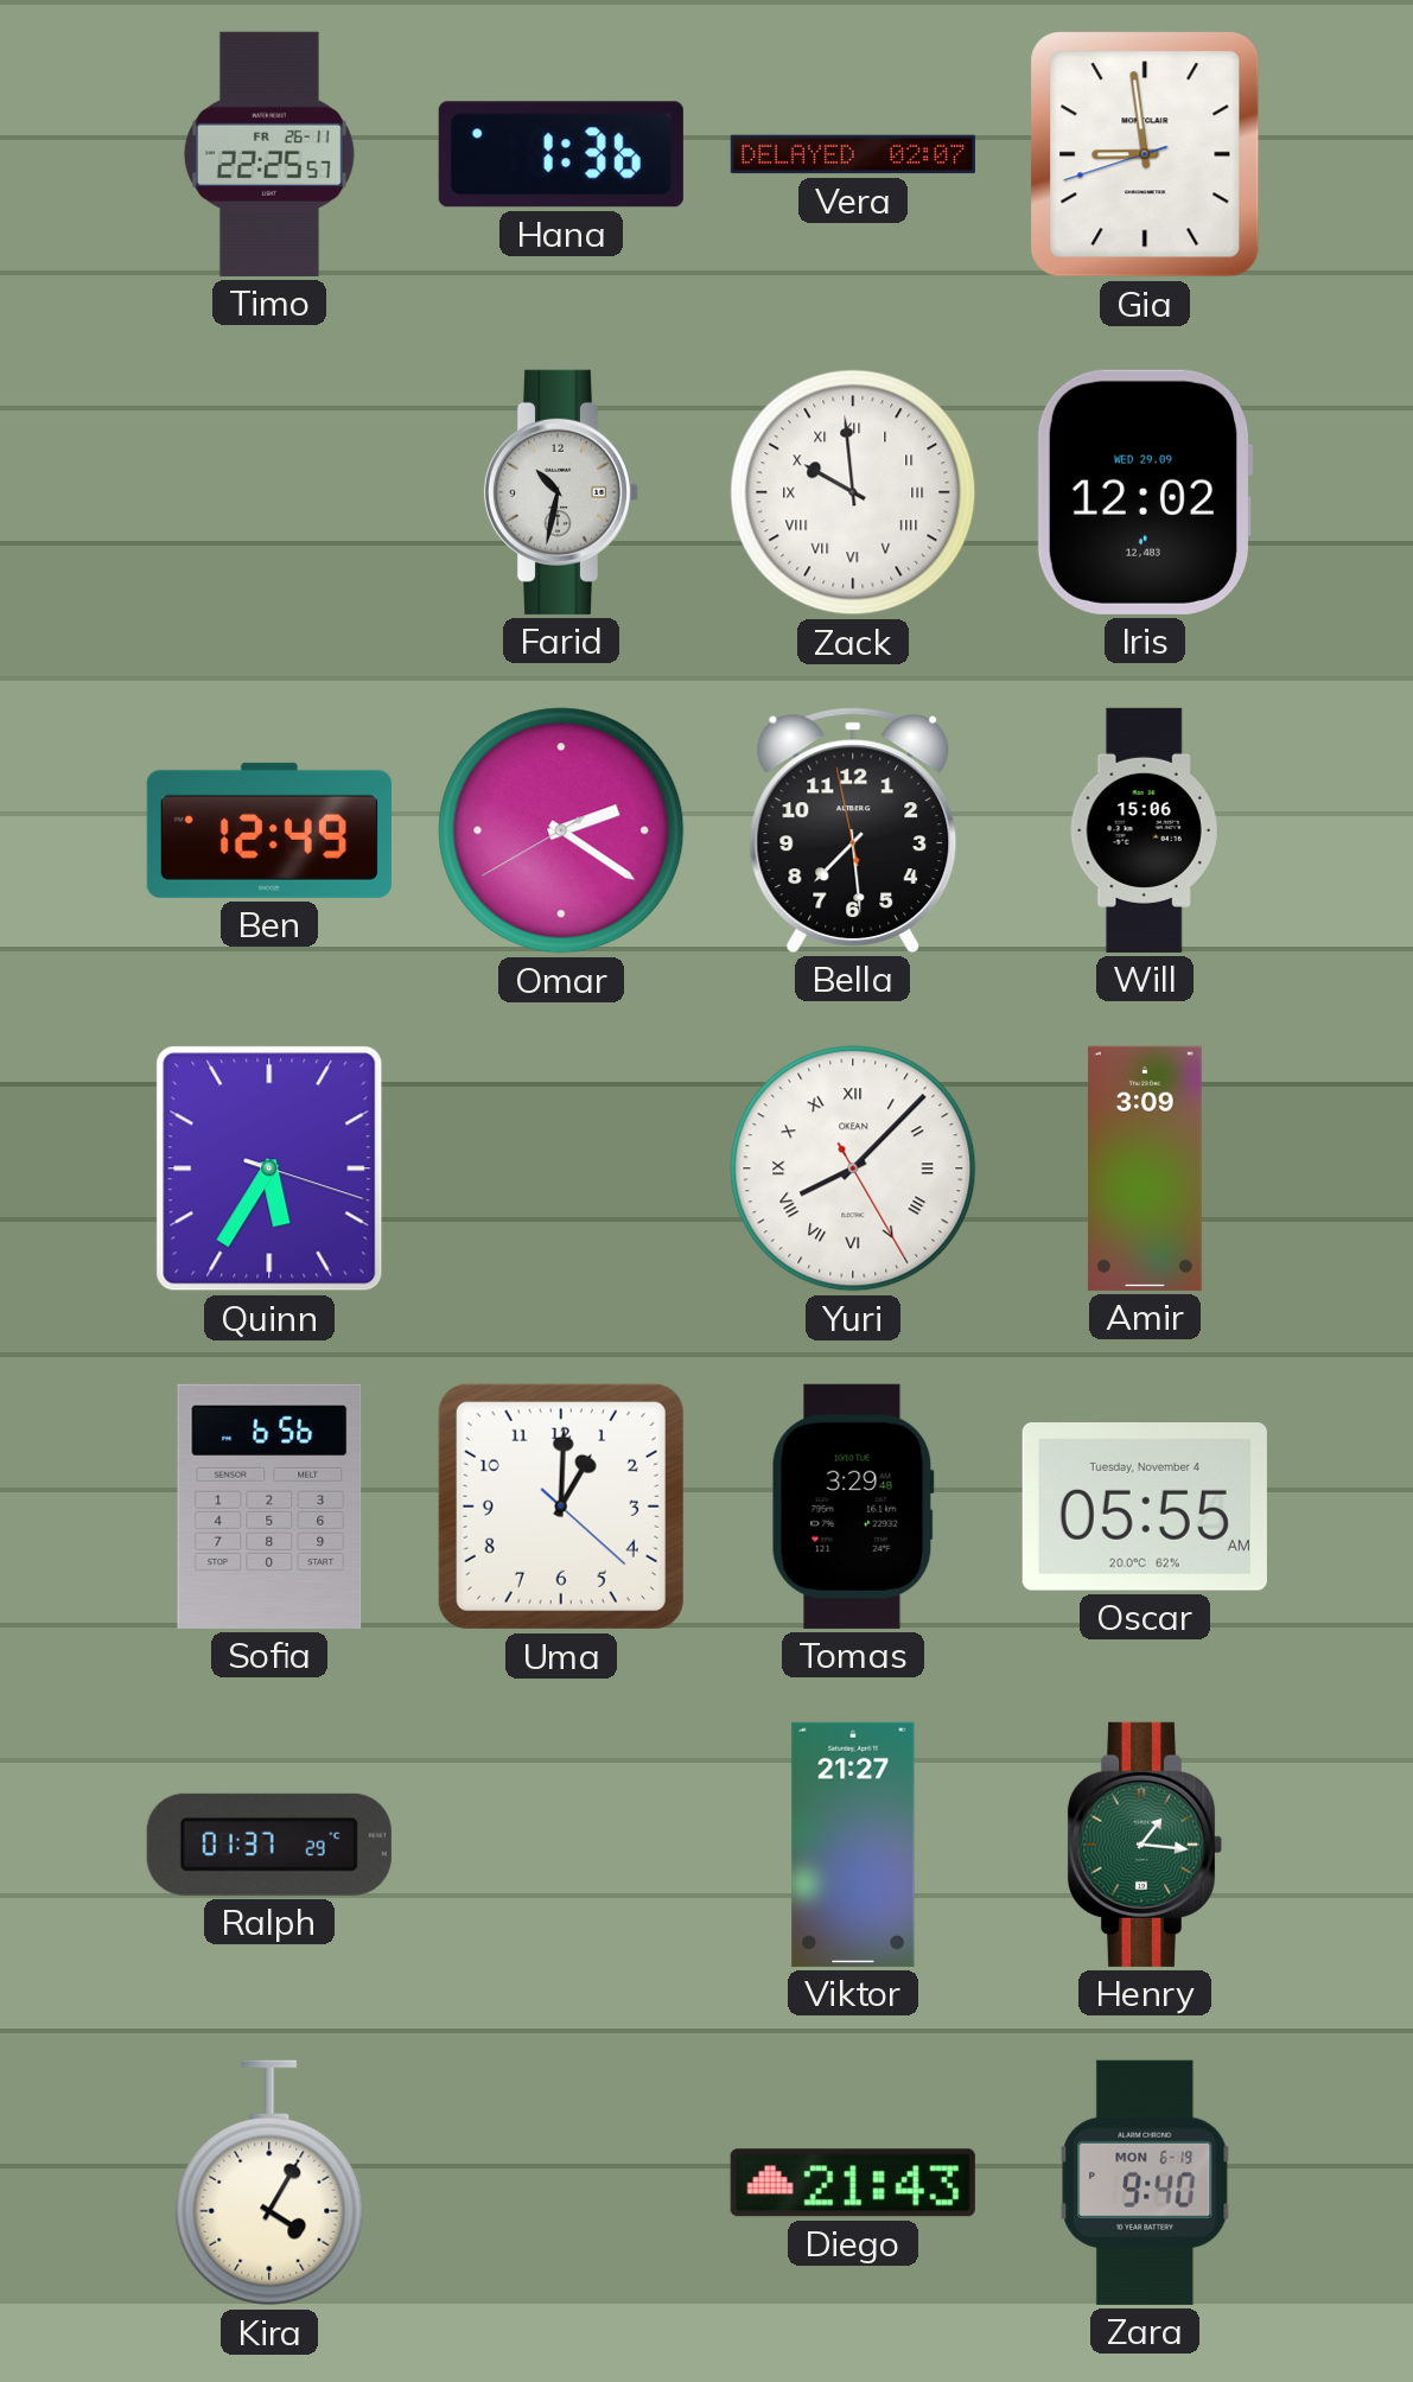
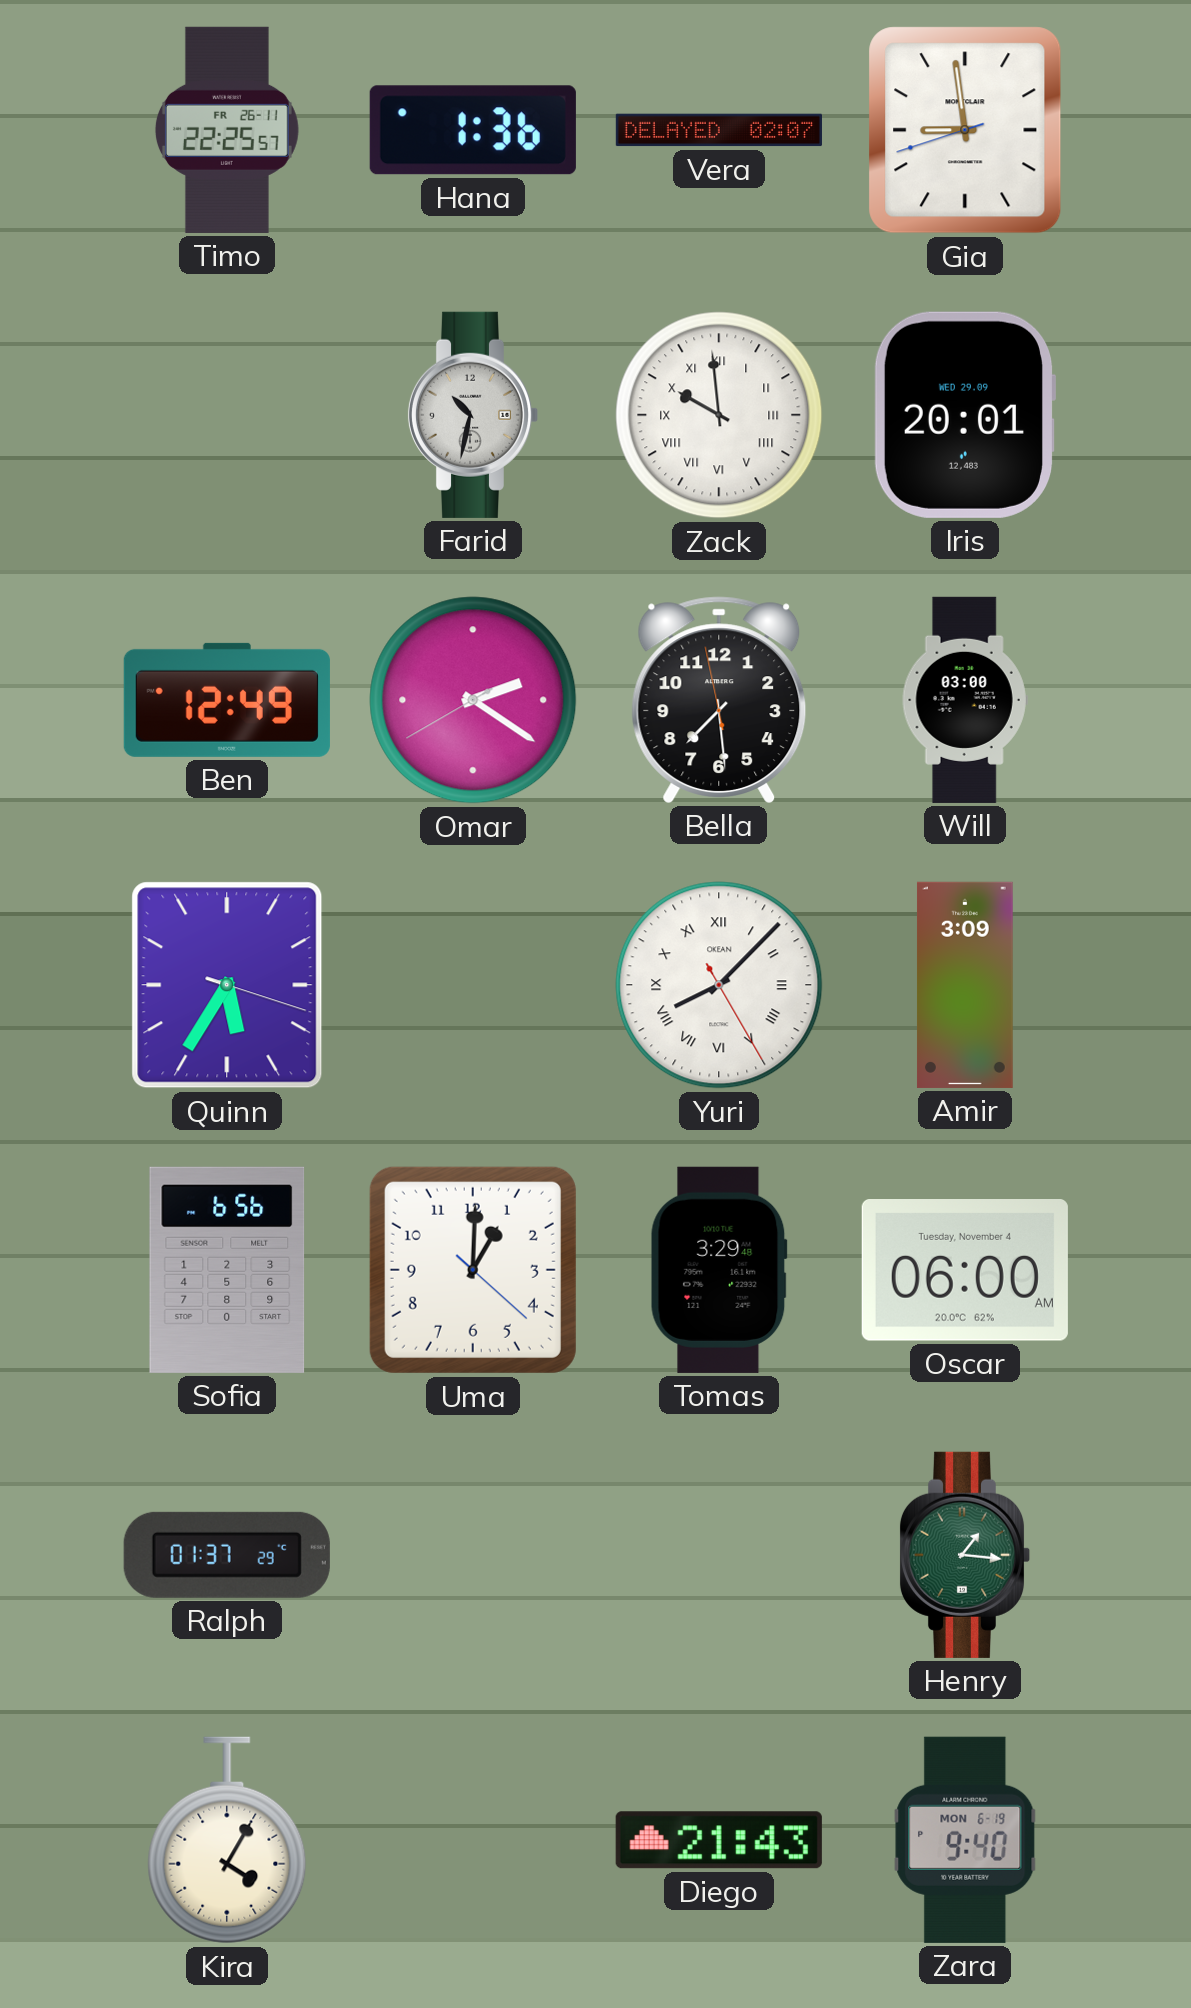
Iris: 12:02 -> 20:01
Will: 15:06 -> 03:00
Oscar: 05:55 -> 06:00
Viktor: 21:27 -> none
